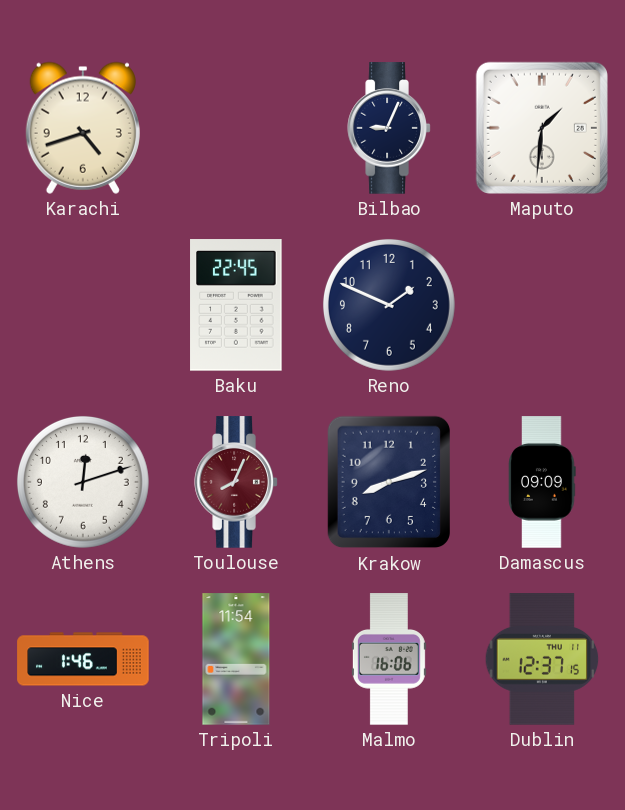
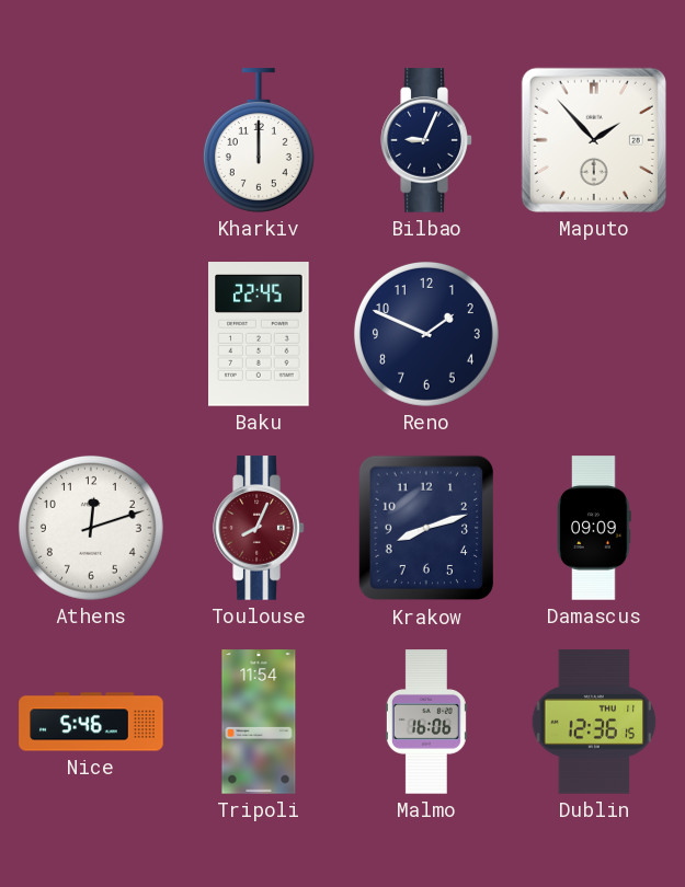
Karachi: 4:42 -> none
Kharkiv: none -> 12:00
Maputo: 1:31 -> 1:53
Nice: 1:46 -> 5:46
Dublin: 12:37 -> 12:36
